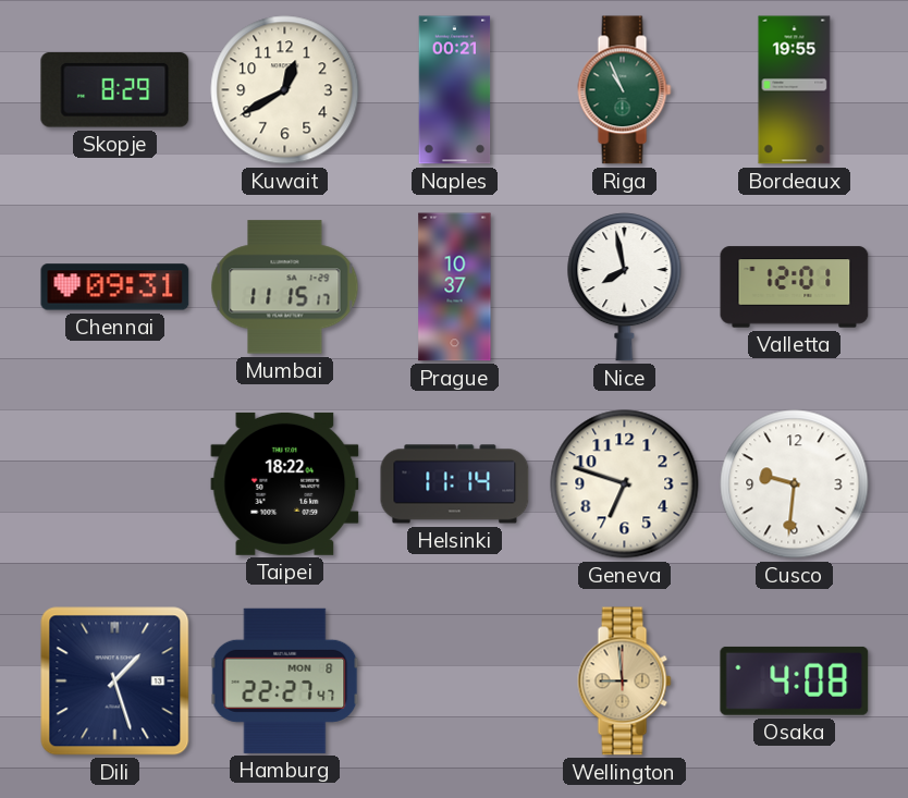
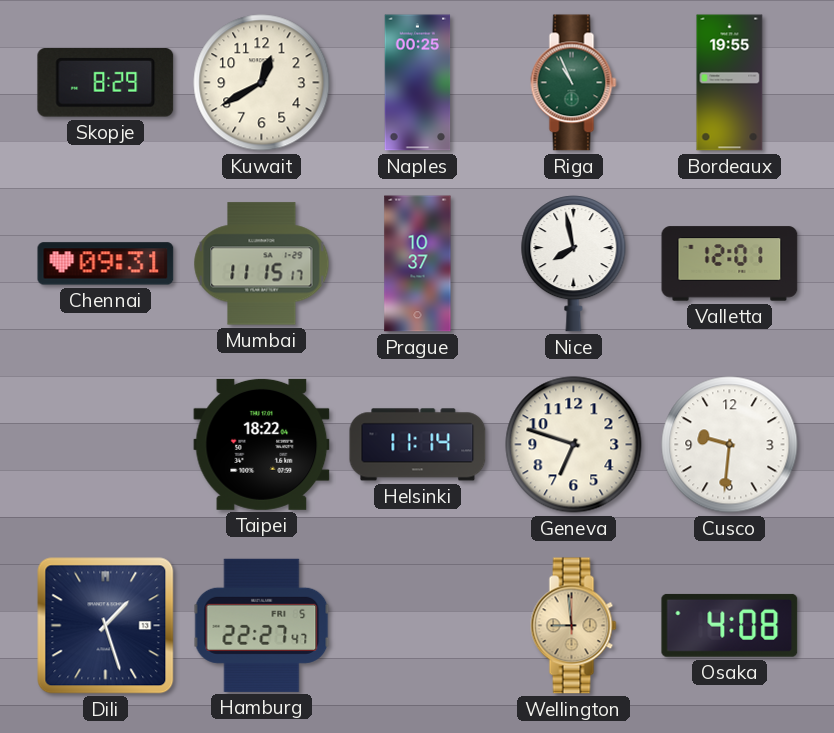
Naples: 00:21 -> 00:25
Hamburg date: MON 8 -> FRI 5
